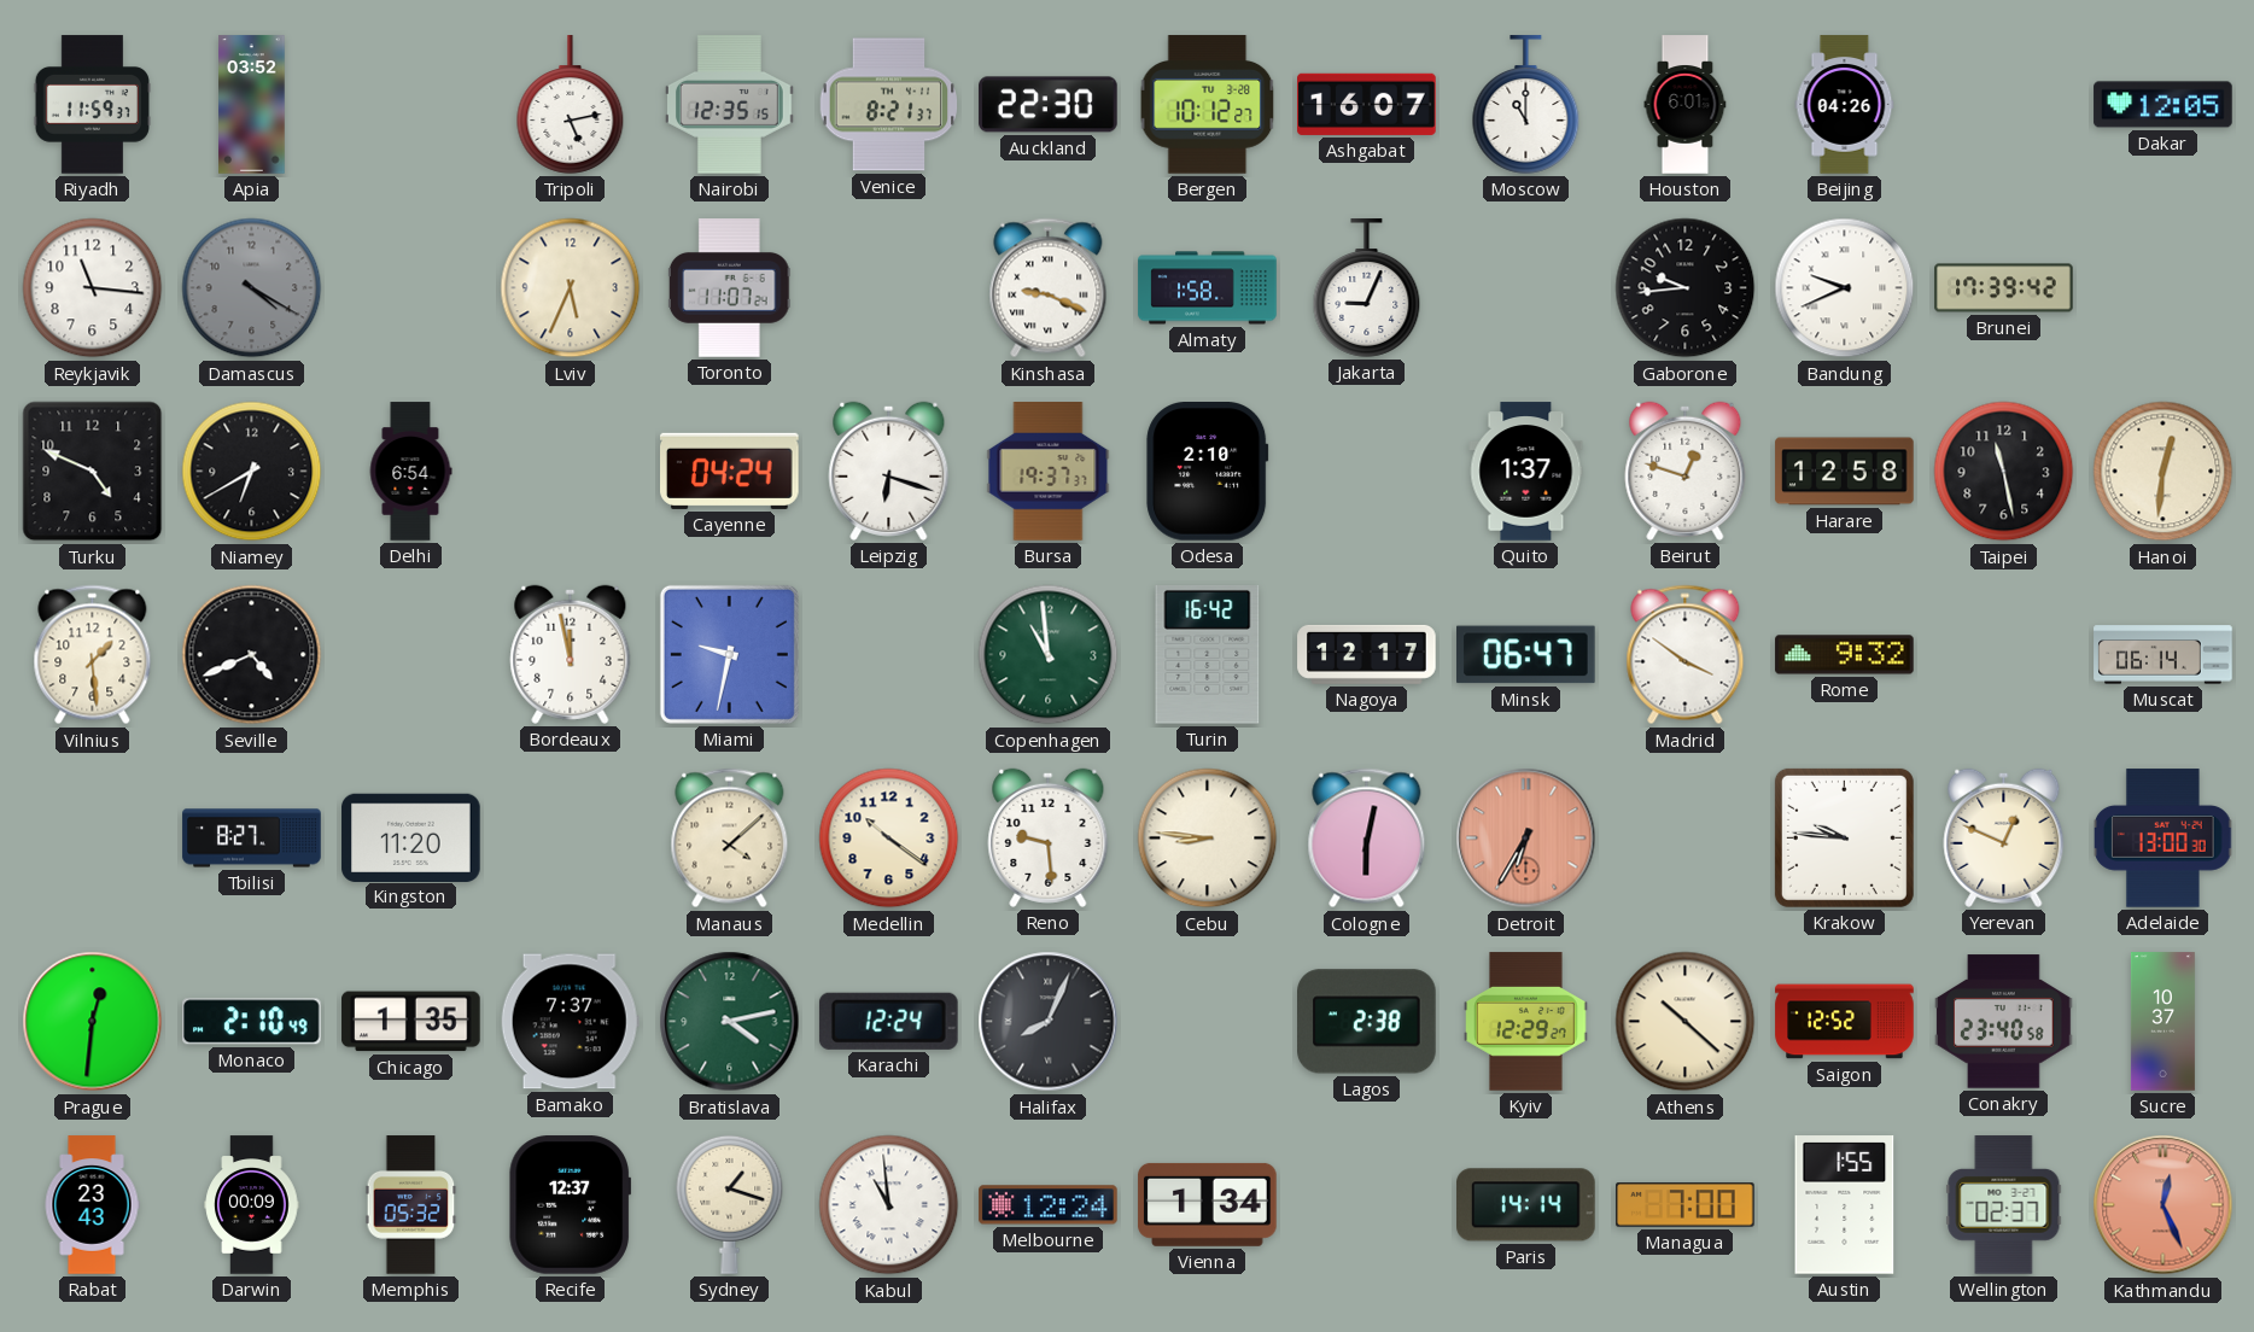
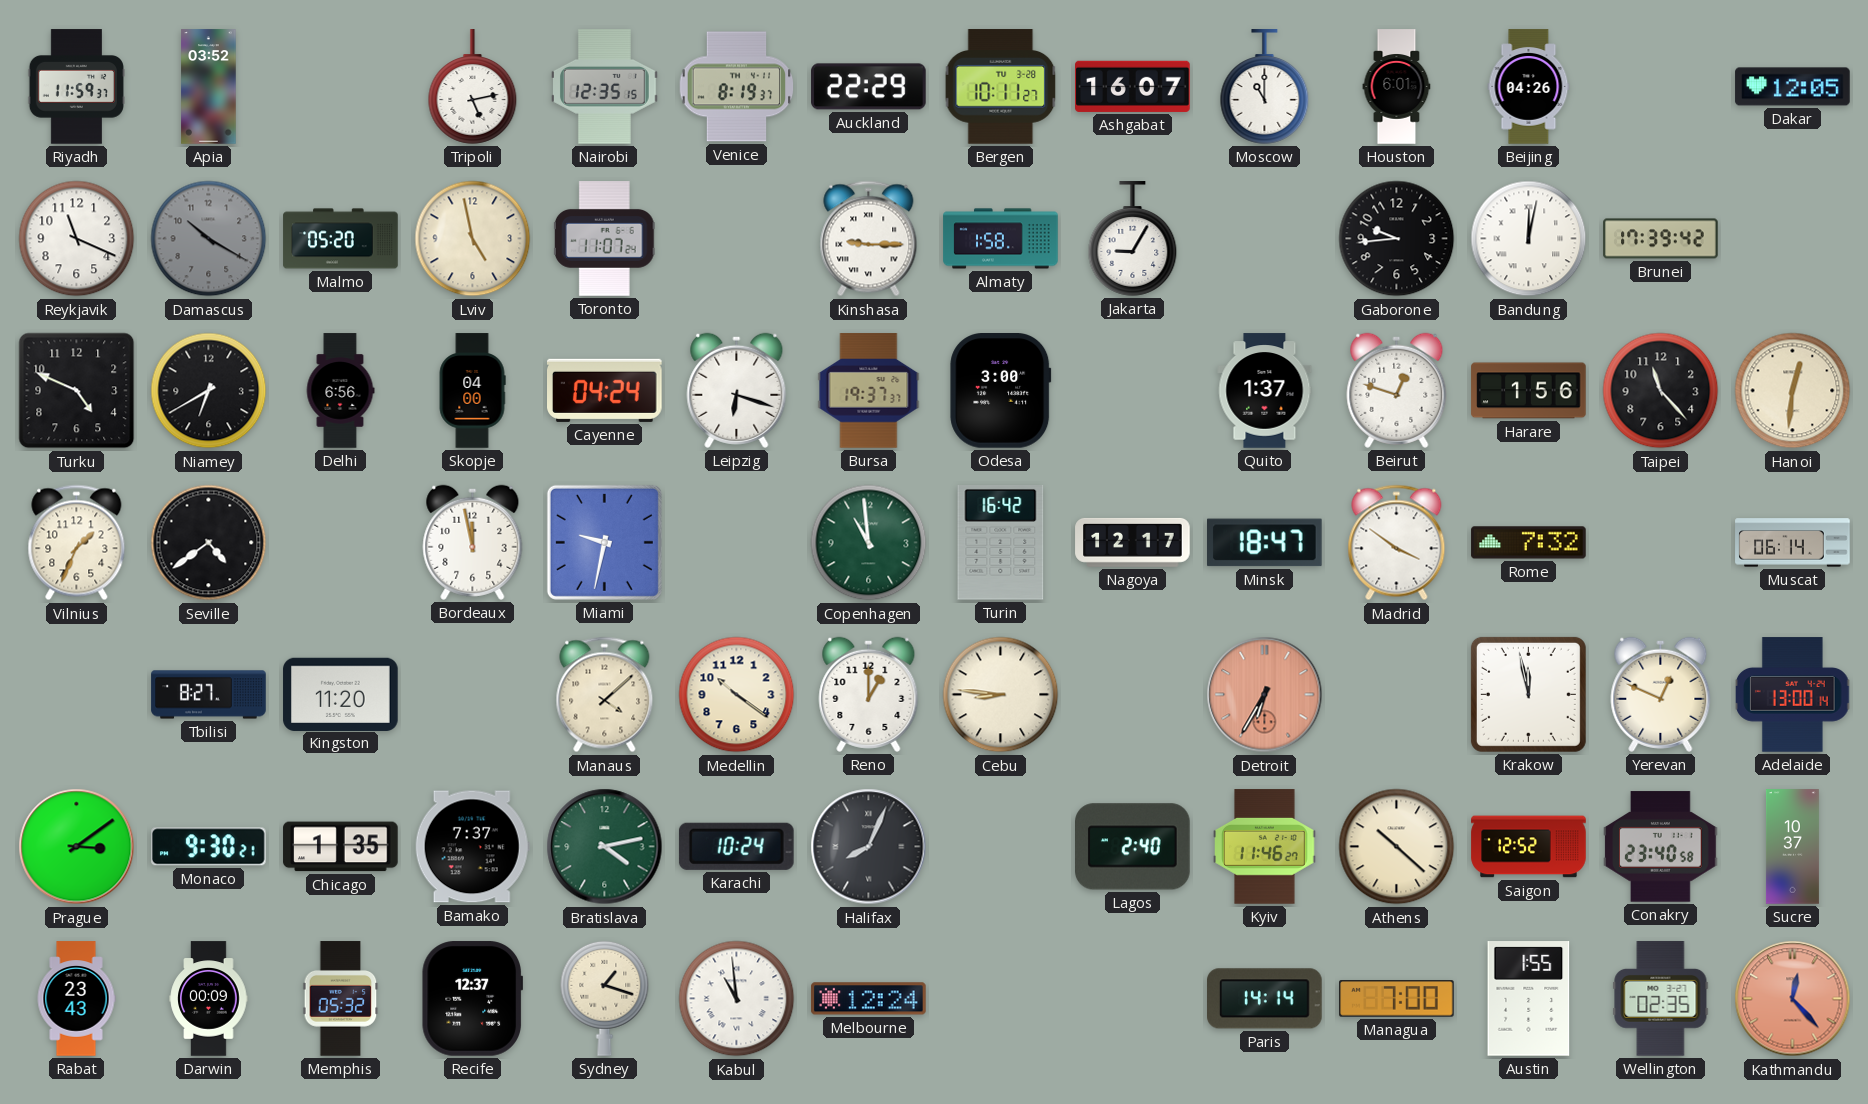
Venice: 8:21 -> 8:19
Auckland: 22:30 -> 22:29
Bergen: 10:12 -> 10:11
Reykjavik: 11:16 -> 11:19
Damascus: 4:20 -> 10:20
Malmo: none -> 05:20
Lviv: 5:34 -> 4:58
Kinshasa: 9:19 -> 9:15
Jakarta: 9:04 -> 9:05
Bandung: 9:41 -> 12:02
Delhi: 6:54 -> 6:56
Skopje: none -> 04:00
Odesa: 2:10 -> 3:00
Harare: 12:58 -> 1:56
Taipei: 11:28 -> 11:23
Vilnius: 1:29 -> 1:34
Seville: 4:41 -> 4:39
Minsk: 06:47 -> 18:47
Rome: 9:32 -> 7:32
Reno: 9:29 -> 1:00
Cologne: 6:02 -> none
Krakow: 9:46 -> 11:58
Adelaide: 13:00:30 -> 13:00:14
Prague: 12:31 -> 3:09
Monaco: 2:10 -> 9:30
Karachi: 12:24 -> 10:24
Lagos: 2:38 -> 2:40
Kyiv: 12:29 -> 11:46
Vienna: 1:34 -> none
Wellington: 02:37 -> 02:35
Kathmandu: 12:26 -> 12:23
